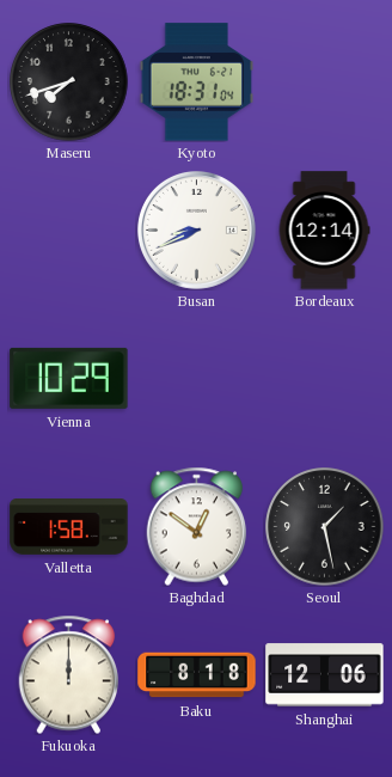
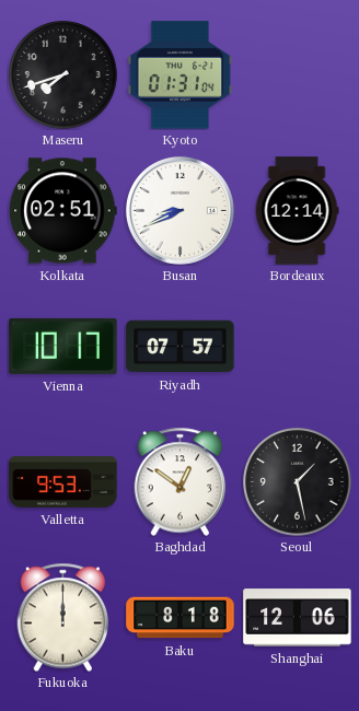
Kyoto: 18:31 -> 01:31
Kolkata: none -> 02:51
Vienna: 10:29 -> 10:17
Riyadh: none -> 07:57
Valletta: 1:58 -> 9:53
